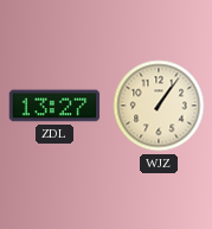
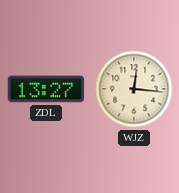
WJZ: 1:06 -> 12:16
